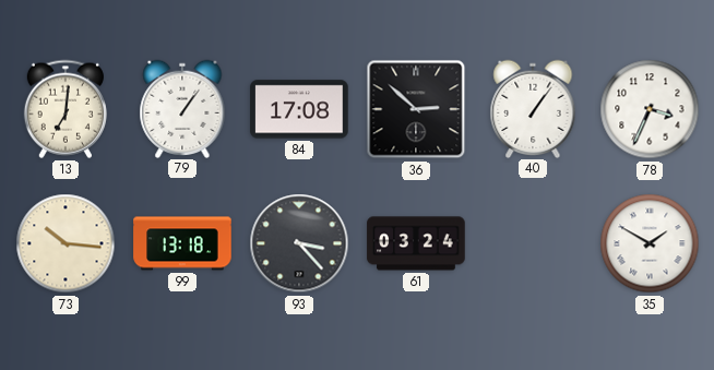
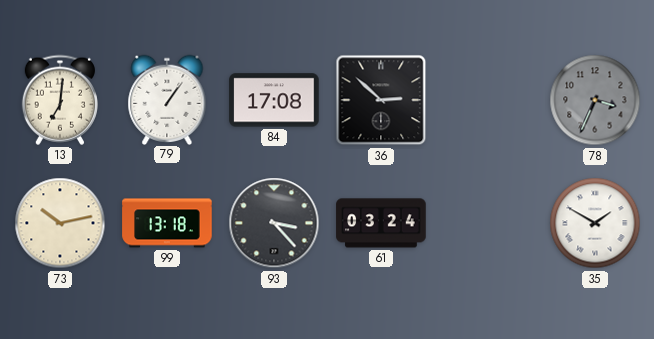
40: 1:06 -> none
78 dial: white -> grey
73: 10:16 -> 10:13
